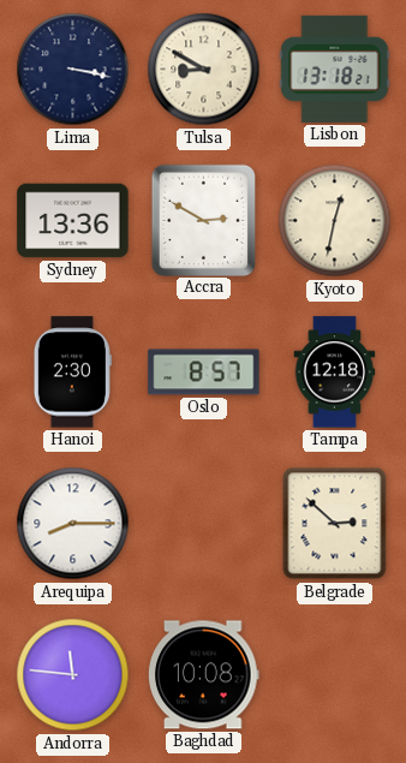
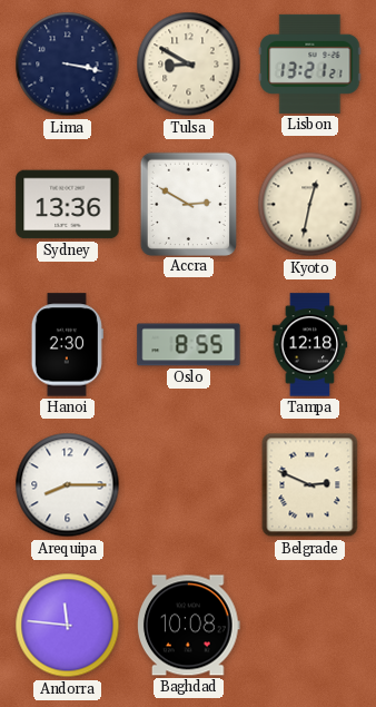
Lisbon: 13:18 -> 13:21
Oslo: 8:57 -> 8:55
Belgrade: 2:52 -> 2:49
